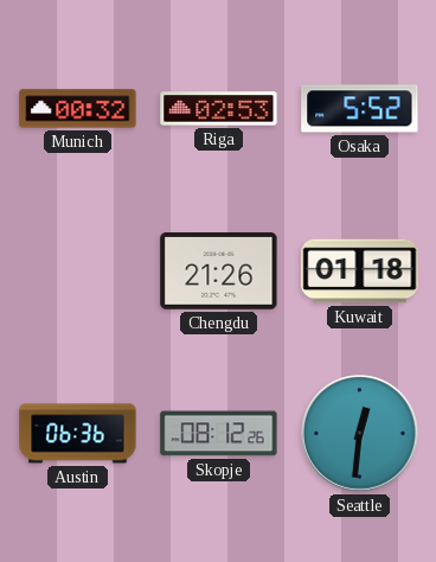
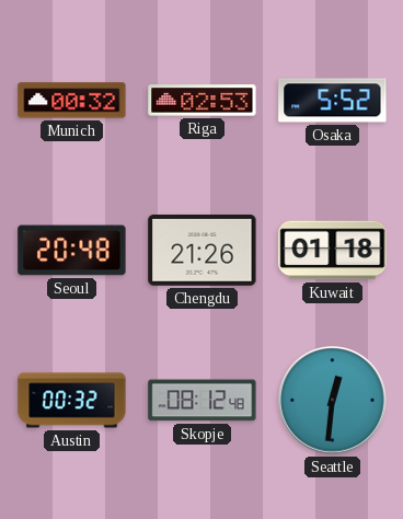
Seoul: none -> 20:48
Austin: 06:36 -> 00:32
Skopje: 08:12:26 -> 08:12:48
